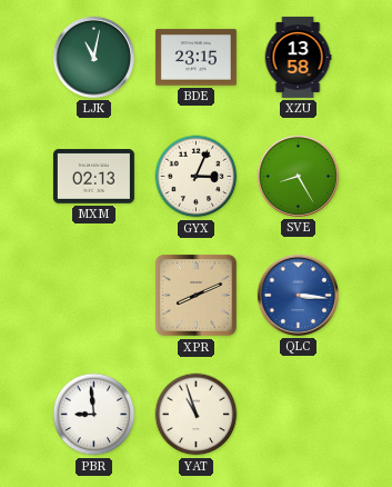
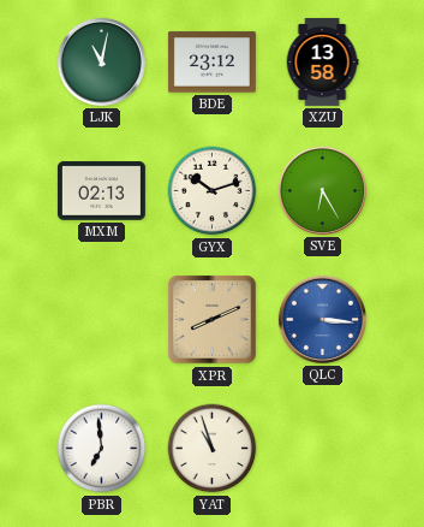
BDE: 23:15 -> 23:12
GYX: 3:04 -> 10:12
SVE: 8:25 -> 6:25
PBR: 8:59 -> 6:59
